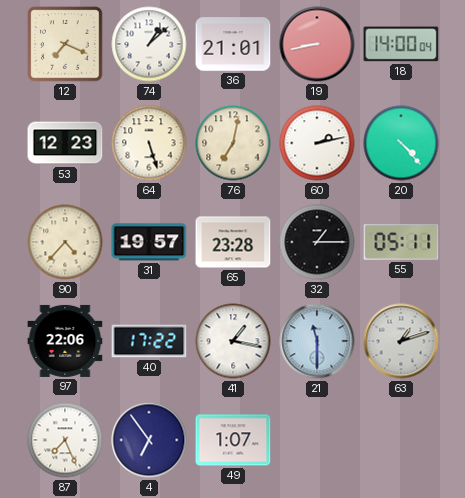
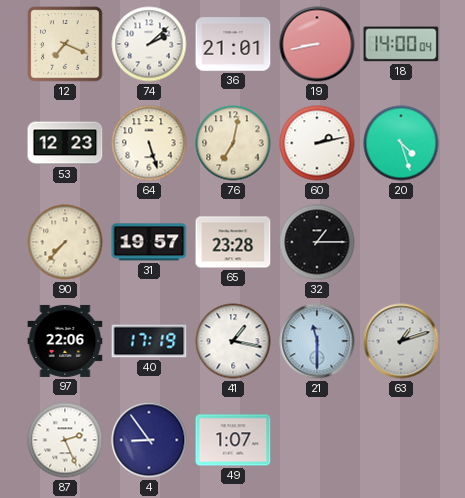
74: 1:08 -> 2:08
20: 4:23 -> 4:27
90: 4:37 -> 7:37
55: 05:11 -> none
40: 17:22 -> 17:19
87: 7:26 -> 2:26
4: 6:54 -> 8:54
